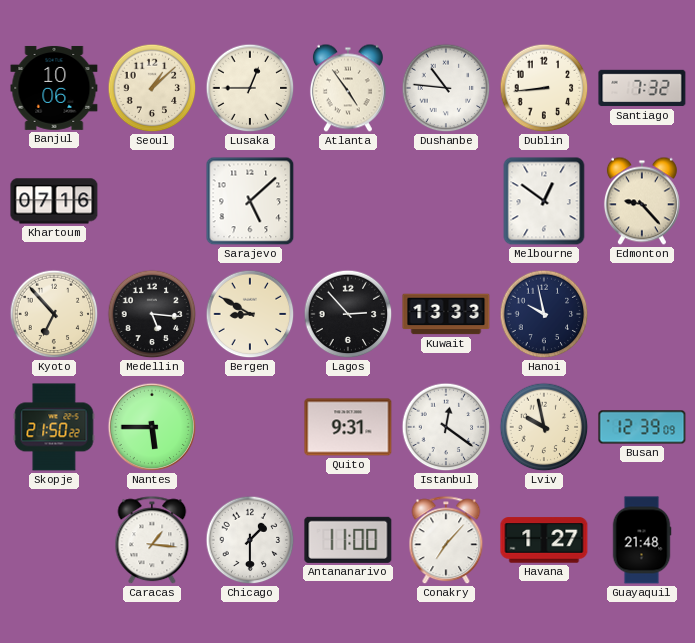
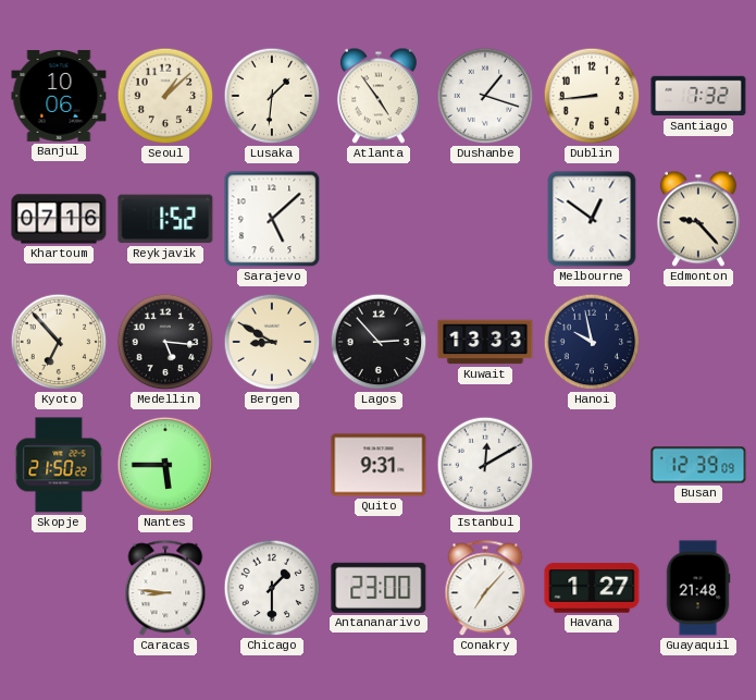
Lusaka: 12:45 -> 1:31
Dushanbe: 10:46 -> 1:18
Reykjavik: none -> 1:52
Istanbul: 12:21 -> 12:10
Lviv: 9:58 -> none
Caracas: 1:16 -> 8:46
Antananarivo: 11:00 -> 23:00
